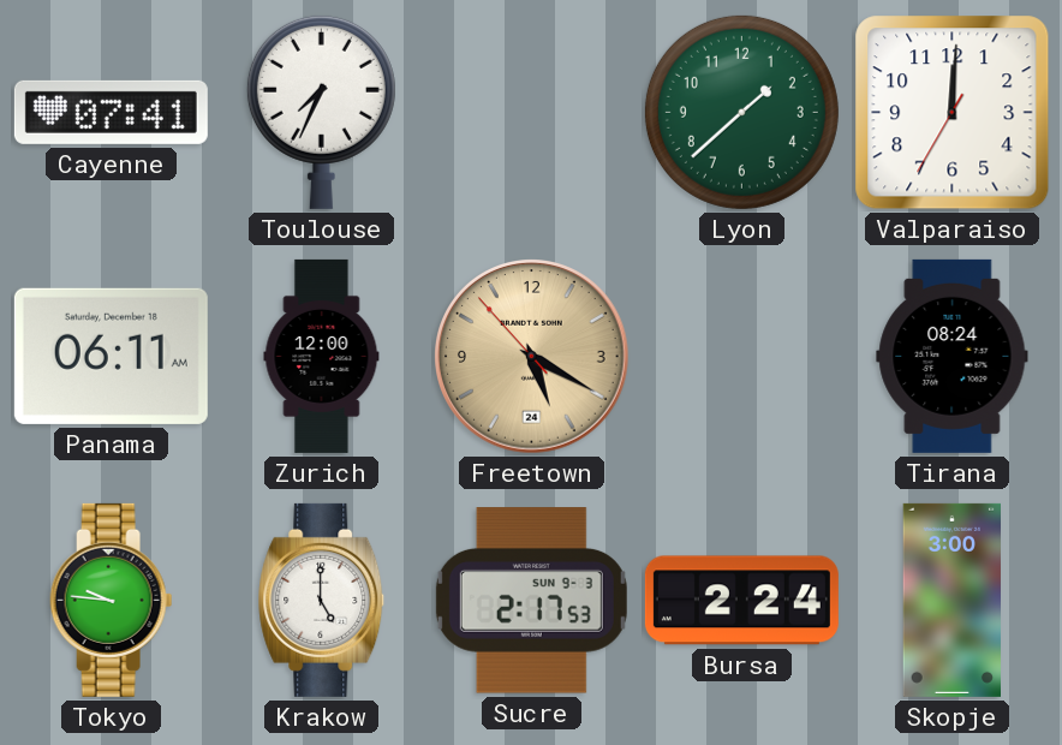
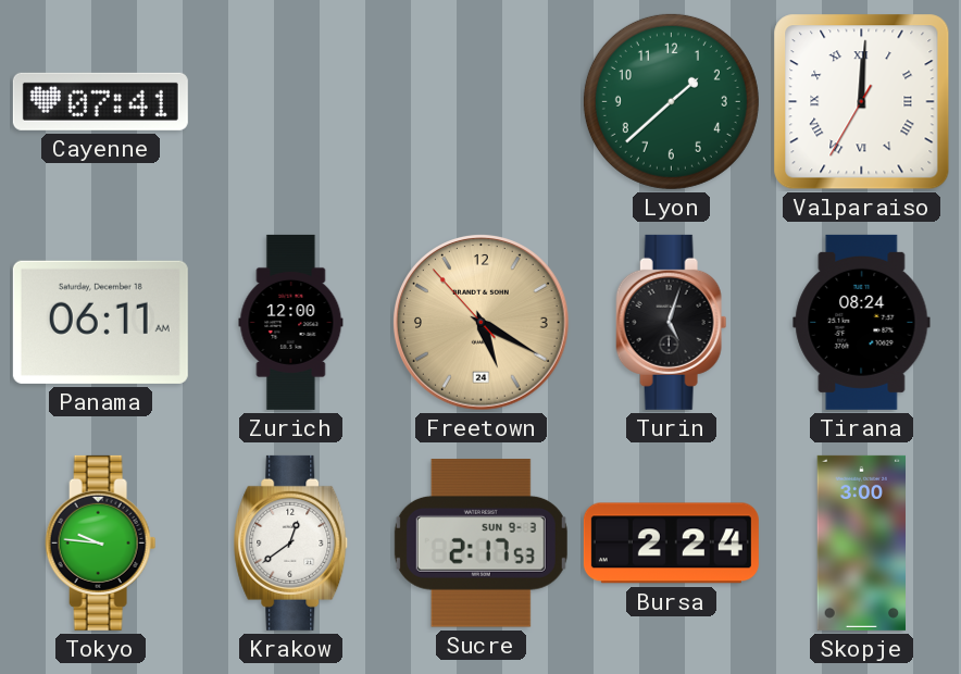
Toulouse: 7:34 -> none
Valparaiso numerals: Arabic -> Roman
Turin: none -> 5:03
Krakow: 5:00 -> 12:39
